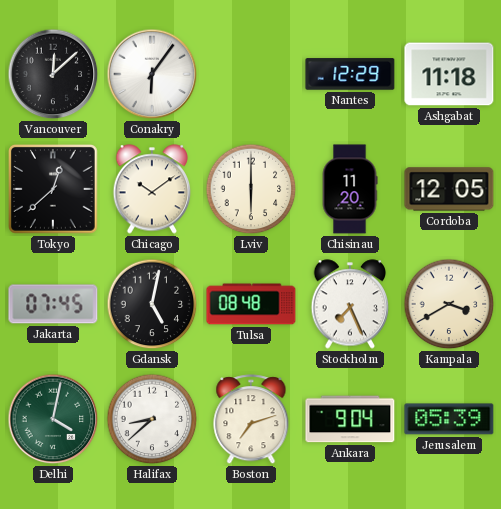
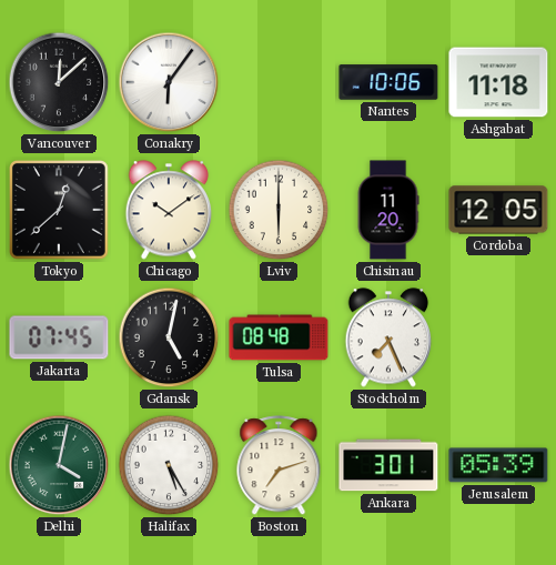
Nantes: 12:29 -> 10:06
Kampala: 3:40 -> none
Halifax: 8:38 -> 5:25
Ankara: 9:04 -> 3:01
